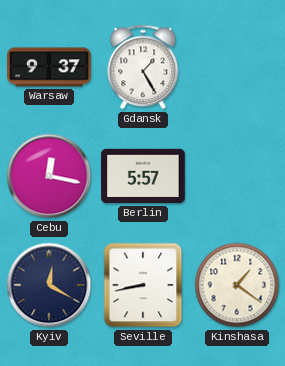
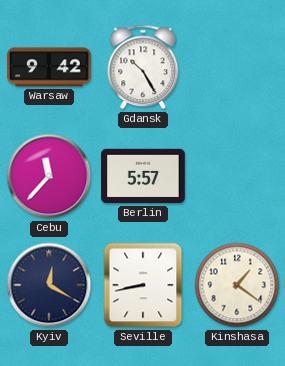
Warsaw: 9:37 -> 9:42
Gdansk: 1:25 -> 10:25
Cebu: 12:17 -> 11:37
